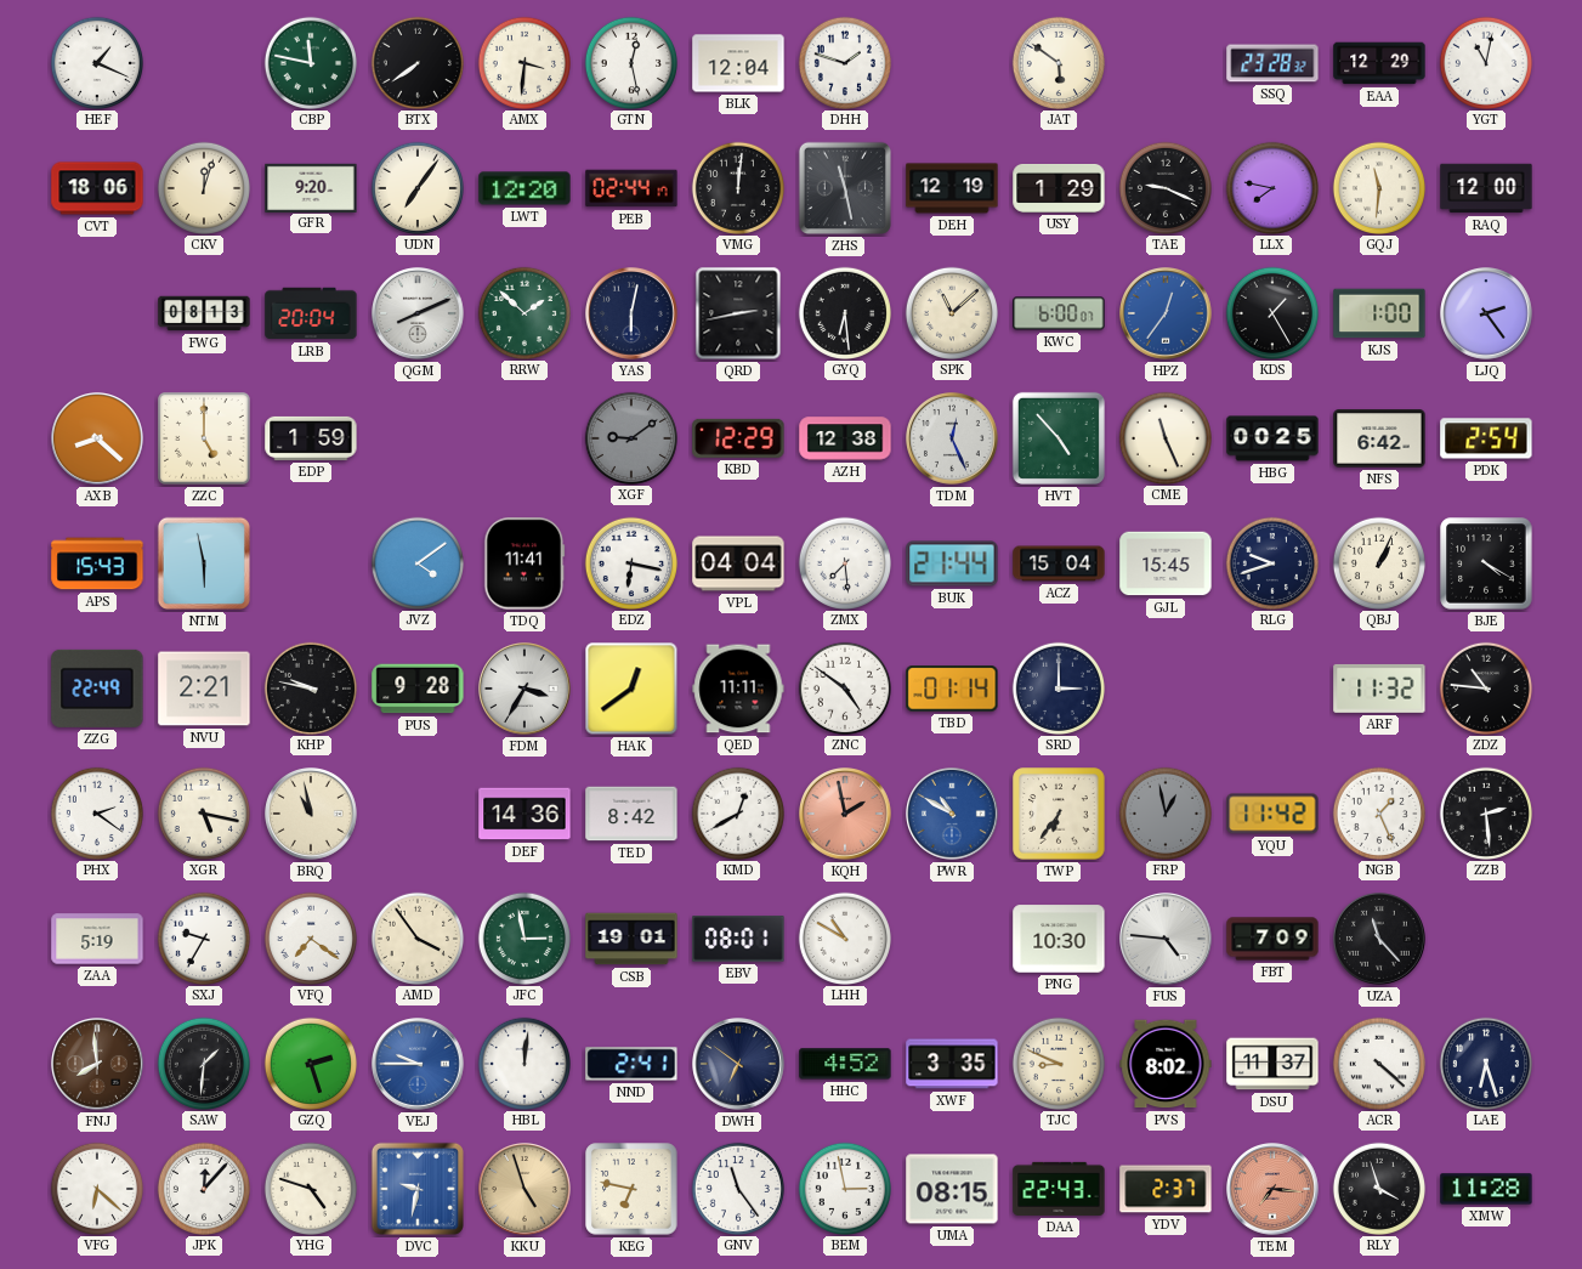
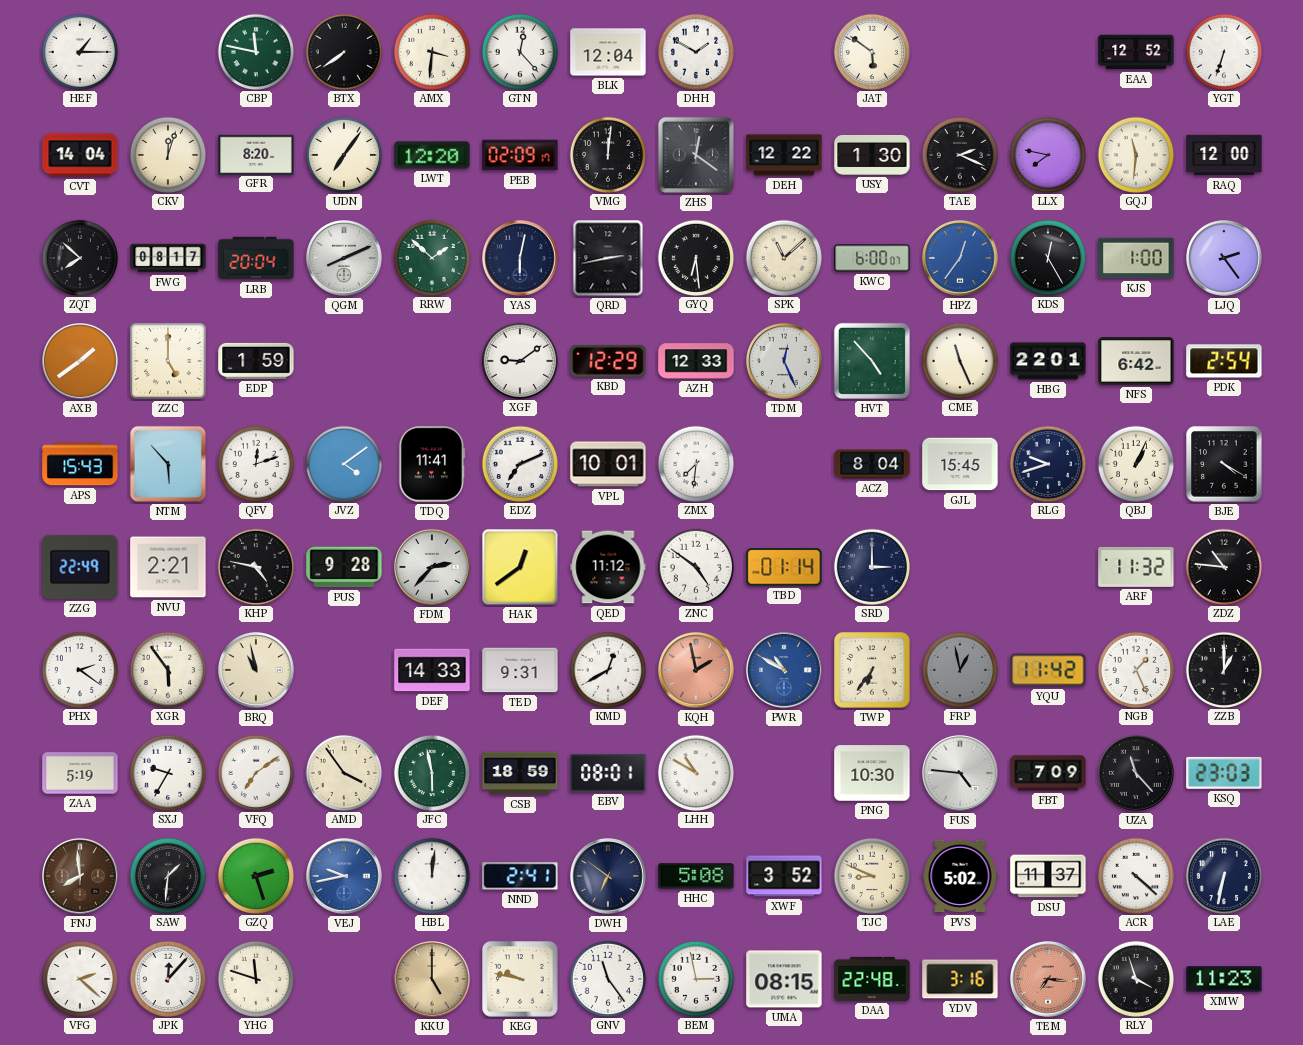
HEF: 1:19 -> 1:15
GTN: 12:28 -> 12:23
DHH: 1:48 -> 1:50
SSQ: 23:28 -> none
EAA: 12:29 -> 12:52
YGT: 11:02 -> 6:33
CVT: 18:06 -> 14:04
GFR: 9:20 -> 8:20
PEB: 02:44 -> 02:09
ZHS: 11:28 -> 12:21
DEH: 12:19 -> 12:22
USY: 1:29 -> 1:30
TAE: 9:19 -> 2:19
ZQT: none -> 7:52
FWG: 08:13 -> 08:17
KDS: 1:25 -> 12:25
AXB: 8:22 -> 1:39
XGF dial: grey -> white
AZH: 12:38 -> 12:33
HBG: 00:25 -> 22:01
NTM: 5:58 -> 5:53
QFV: none -> 12:12
EDZ: 6:17 -> 7:11
VPL: 04:04 -> 10:01
ZMX: 7:29 -> 7:31
BUK: 21:44 -> none
ACZ: 15:04 -> 8:04
KHP: 9:47 -> 4:47
FDM: 3:35 -> 2:37
QED: 11:11 -> 11:12
XGR: 5:17 -> 5:54
DEF: 14:36 -> 14:33
TED: 8:42 -> 9:31
ZZB: 2:29 -> 1:00
VFQ: 7:21 -> 7:09
JFC: 2:58 -> 5:58
CSB: 19:01 -> 18:59
KSQ: none -> 23:03
VEJ: 9:45 -> 9:43
HHC: 4:52 -> 5:08
XWF: 3:35 -> 3:52
PVS: 8:02 -> 5:02
LAE: 6:27 -> 6:32
VFG: 6:22 -> 2:22
YHG: 4:48 -> 11:48
DVC: 9:32 -> none
KKU: 4:57 -> 5:00
KEG: 6:47 -> 9:47
DAA: 22:43 -> 22:48
YDV: 2:37 -> 3:16
XMW: 11:28 -> 11:23
